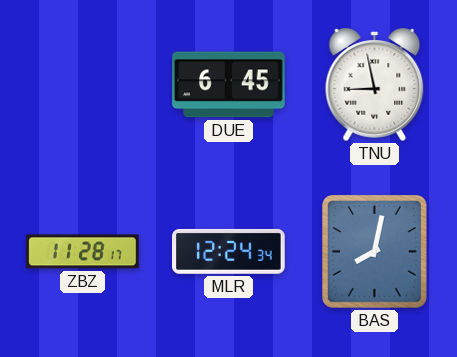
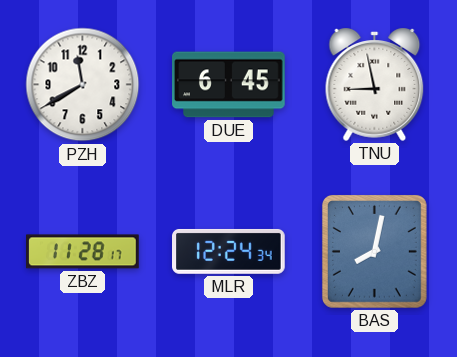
PZH: none -> 11:40
